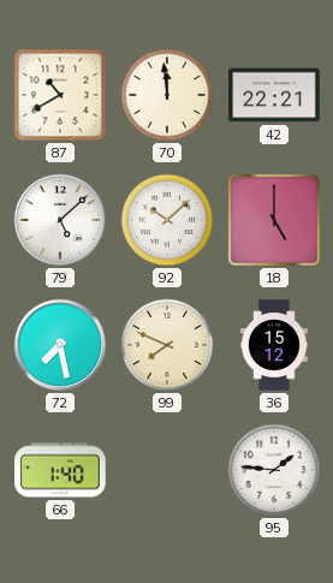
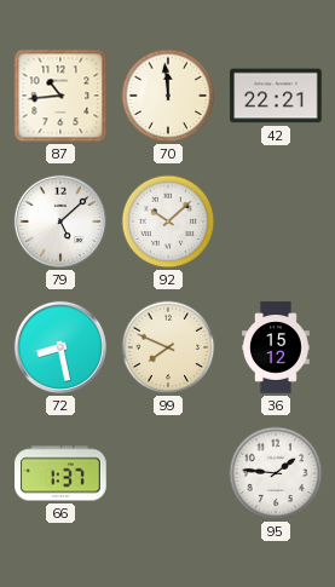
87: 10:40 -> 10:44
18: 5:00 -> none
72: 7:28 -> 8:28
66: 1:40 -> 1:37
